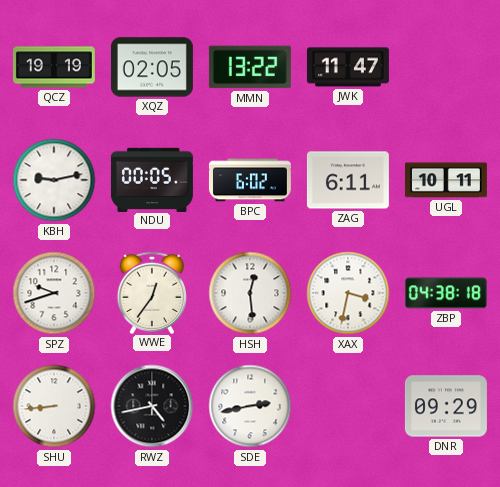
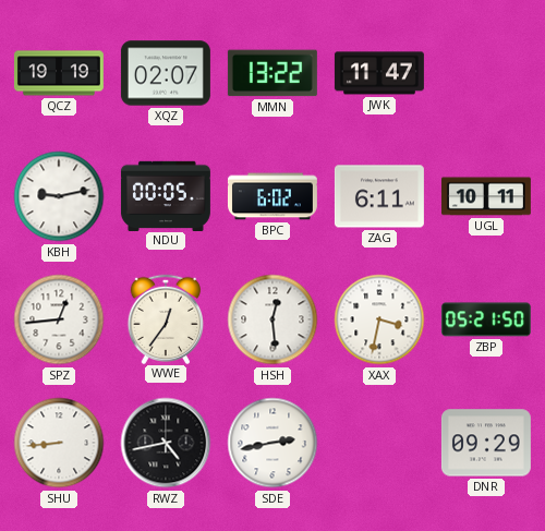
XQZ: 02:05 -> 02:07
SPZ: 9:42 -> 12:44
ZBP: 04:38 -> 05:21
